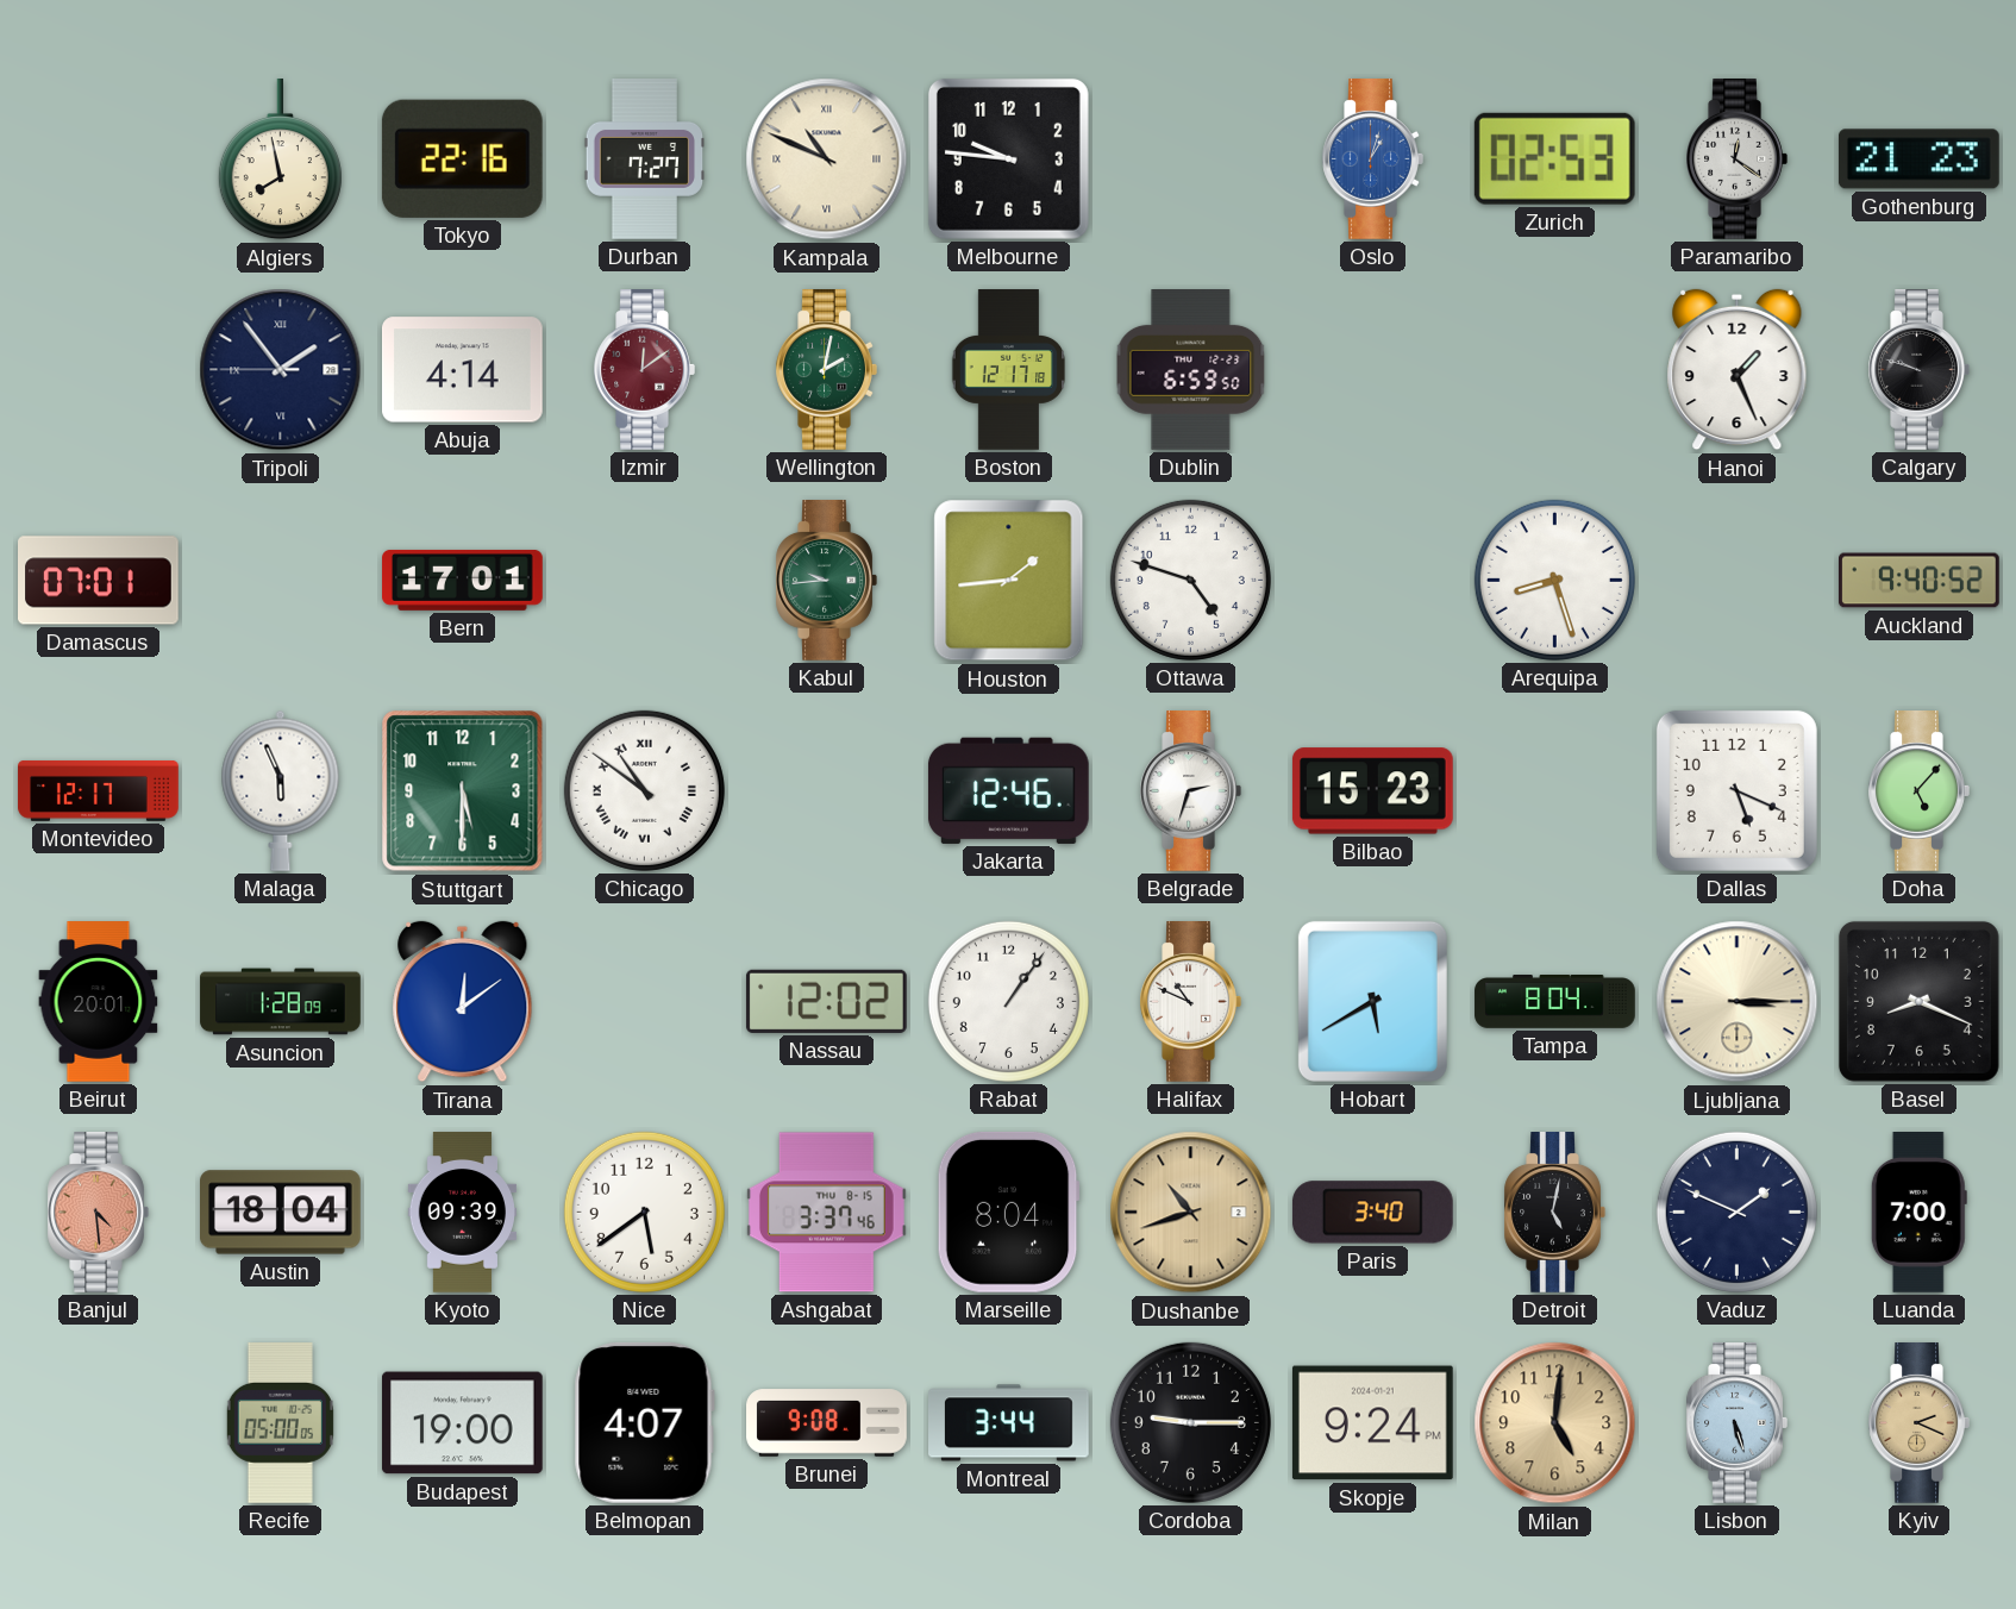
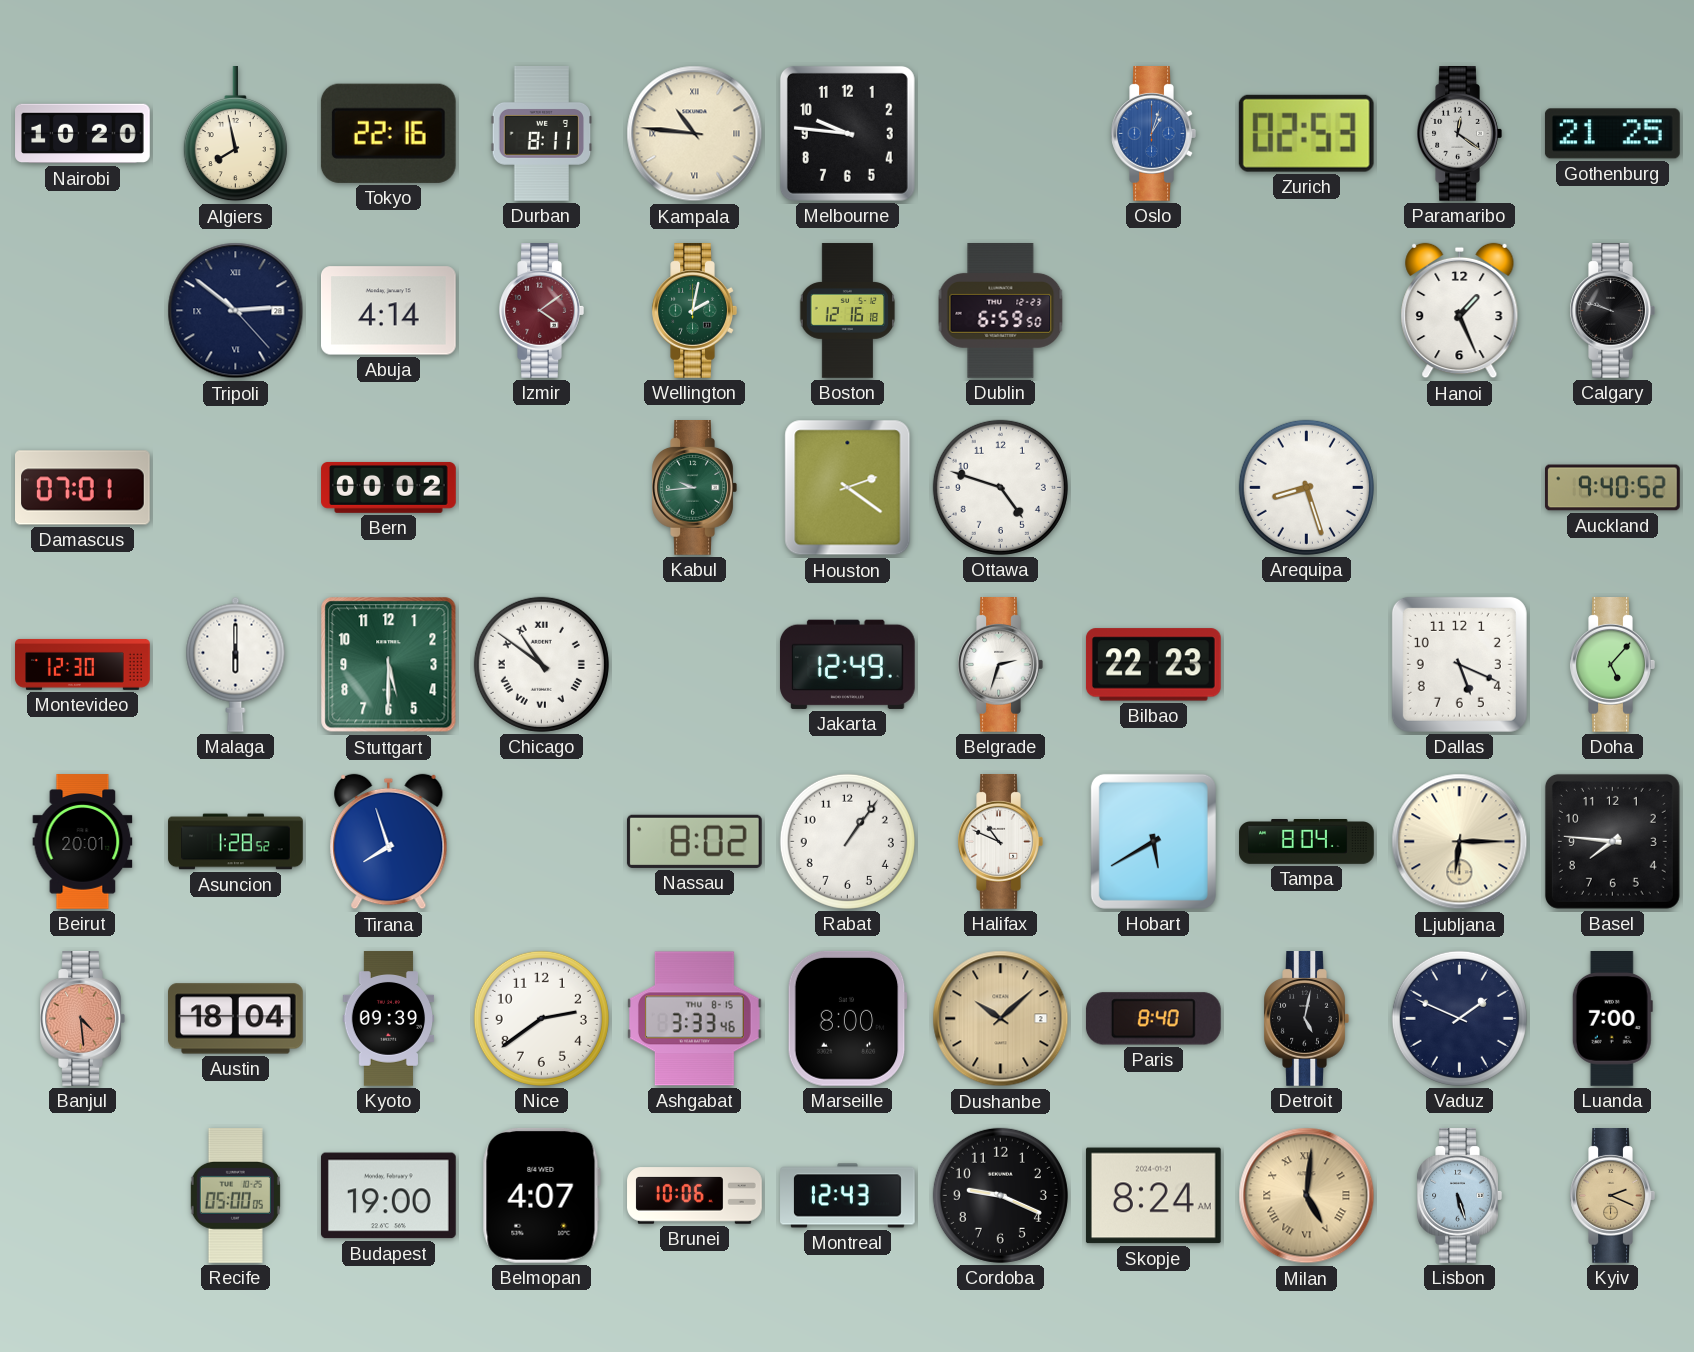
Nairobi: none -> 10:20
Durban: 7:27 -> 8:11
Kampala: 10:49 -> 10:46
Gothenburg: 21:23 -> 21:25
Tripoli: 1:53 -> 2:51
Izmir: 12:09 -> 4:09
Boston: 12:17 -> 12:16
Bern: 17:01 -> 00:02
Houston: 1:44 -> 2:21
Montevideo: 12:17 -> 12:30
Malaga: 5:56 -> 6:00
Jakarta: 12:46 -> 12:49
Bilbao: 15:23 -> 22:23
Asuncion: 1:28:09 -> 1:28:52
Tirana: 12:09 -> 7:57
Nassau: 12:02 -> 8:02
Ljubljana: 3:15 -> 6:15
Basel: 8:19 -> 7:46
Nice: 5:39 -> 2:39
Ashgabat: 3:37 -> 3:33
Marseille: 8:04 -> 8:00
Dushanbe: 10:42 -> 10:08
Paris: 3:40 -> 8:40
Brunei: 9:08 -> 10:06
Montreal: 3:44 -> 12:43
Cordoba: 9:15 -> 9:19
Skopje: 9:24 -> 8:24
Milan numerals: Arabic -> Roman
